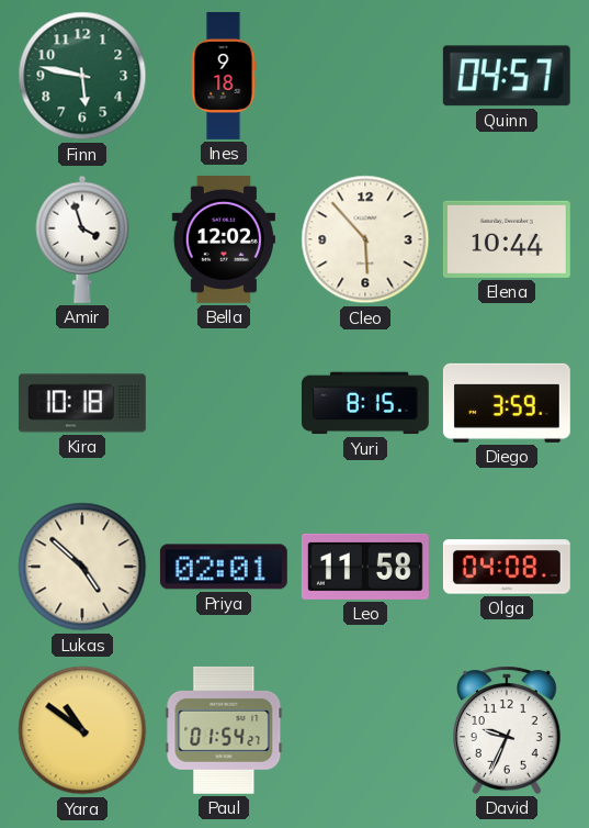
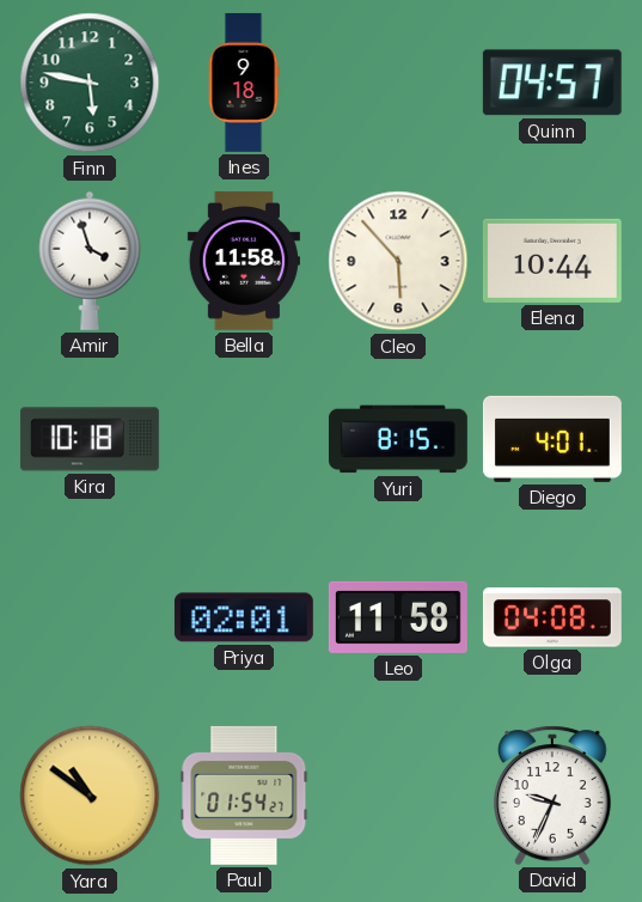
Bella: 12:02 -> 11:58
Diego: 3:59 -> 4:01
Lukas: 4:52 -> none
